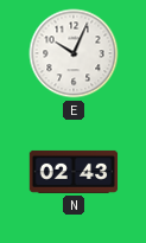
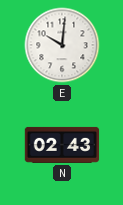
E: 10:04 -> 10:01
